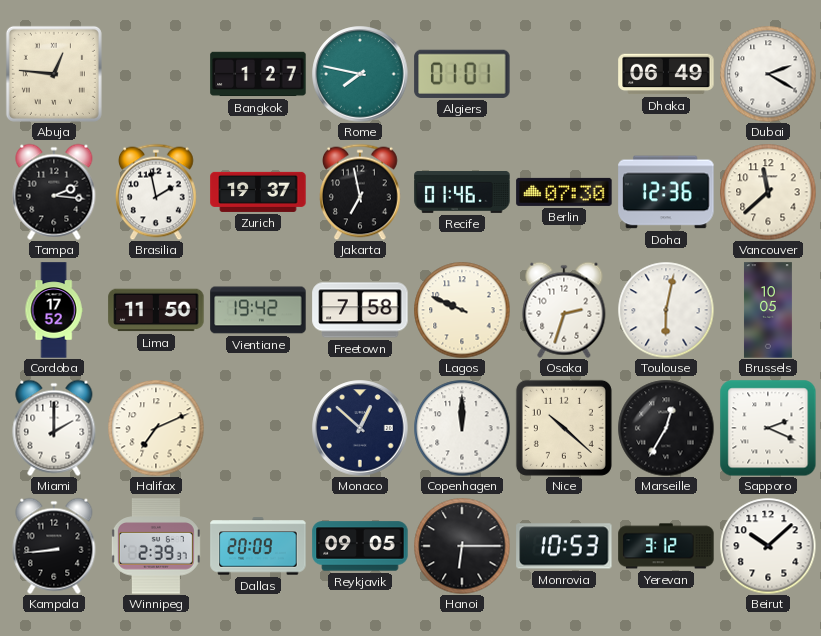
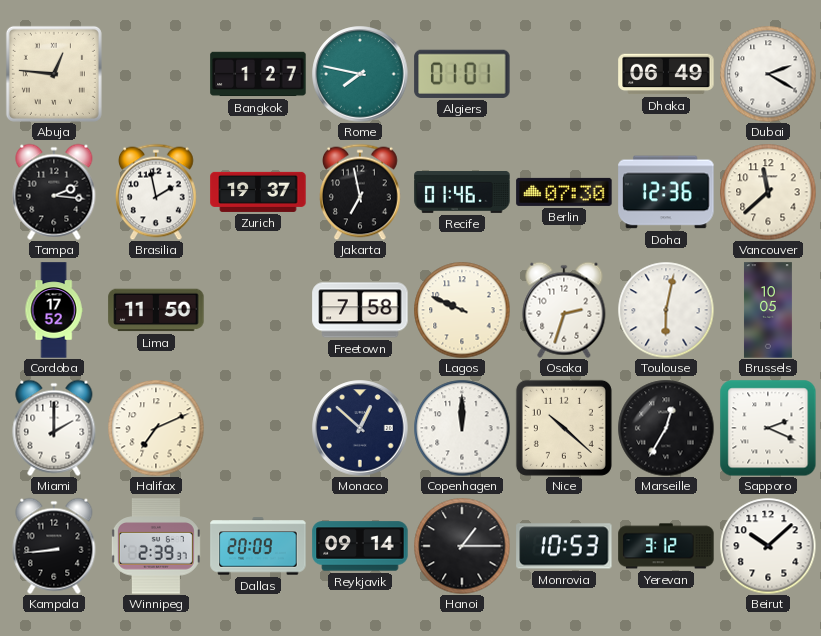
Vientiane: 19:42 -> none
Reykjavik: 09:05 -> 09:14
Hanoi: 6:15 -> 1:15
